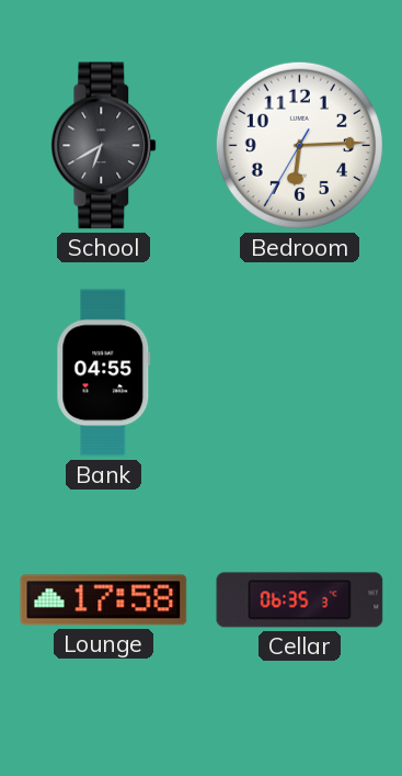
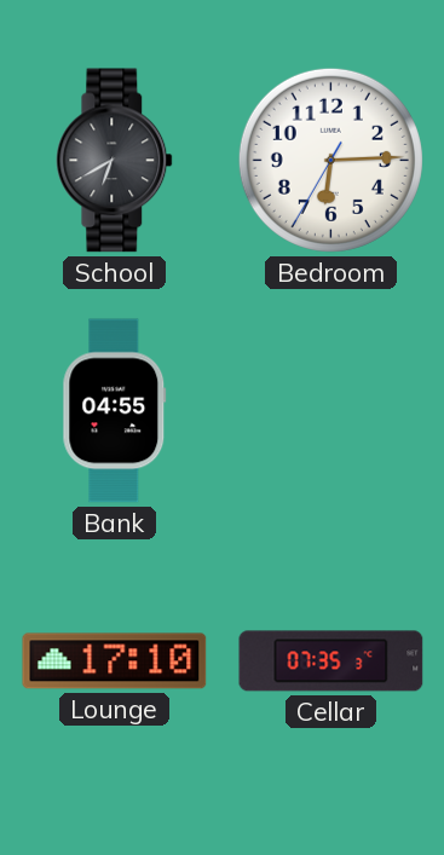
Lounge: 17:58 -> 17:10
Cellar: 06:35 -> 07:35
